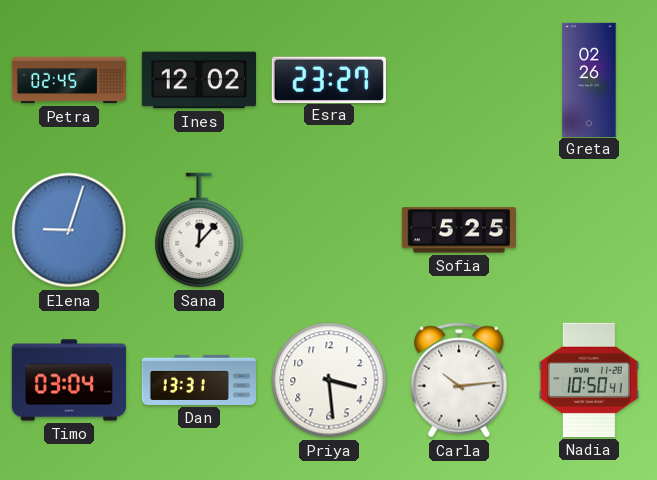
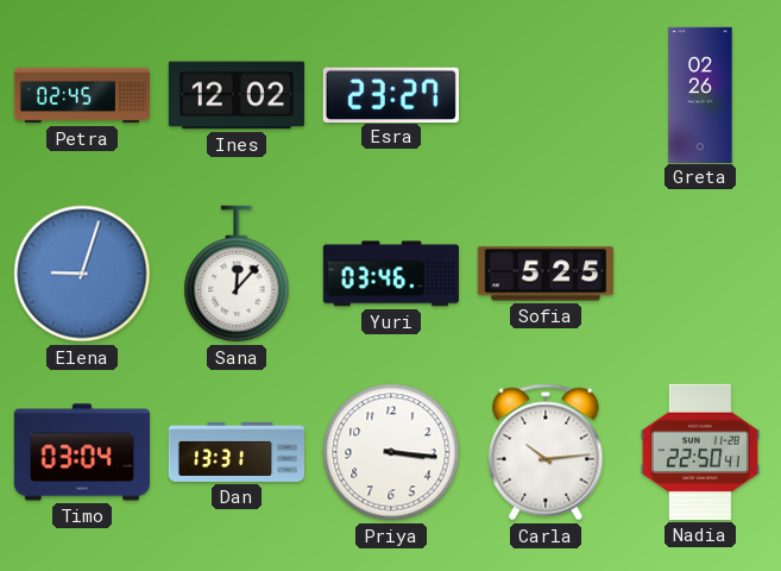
Yuri: none -> 03:46
Priya: 3:29 -> 3:16
Nadia: 10:50 -> 22:50
